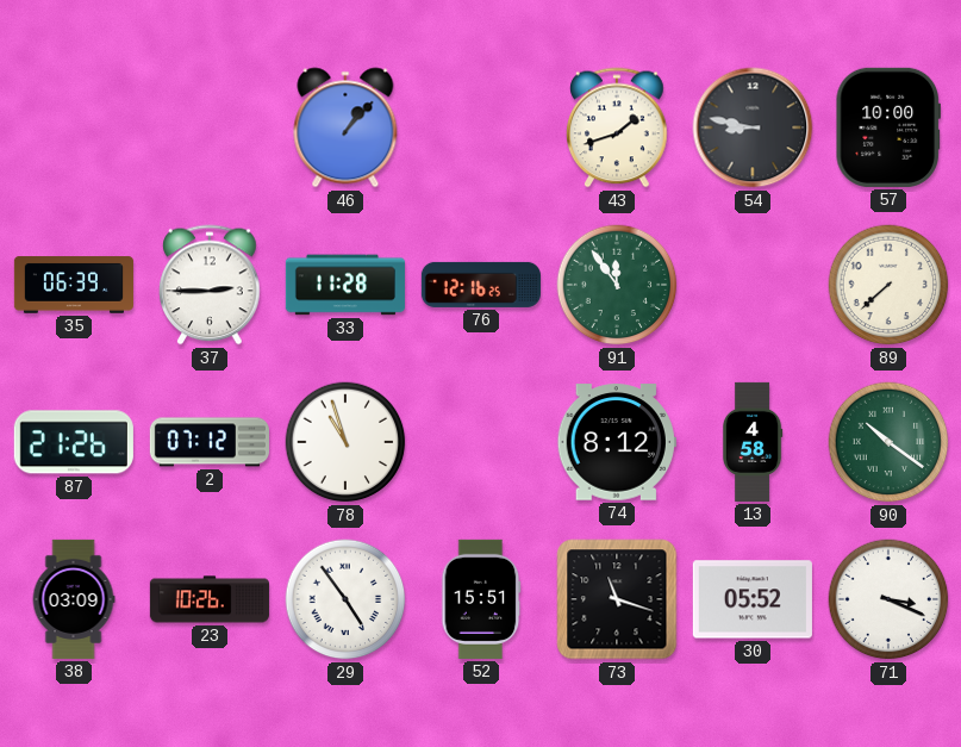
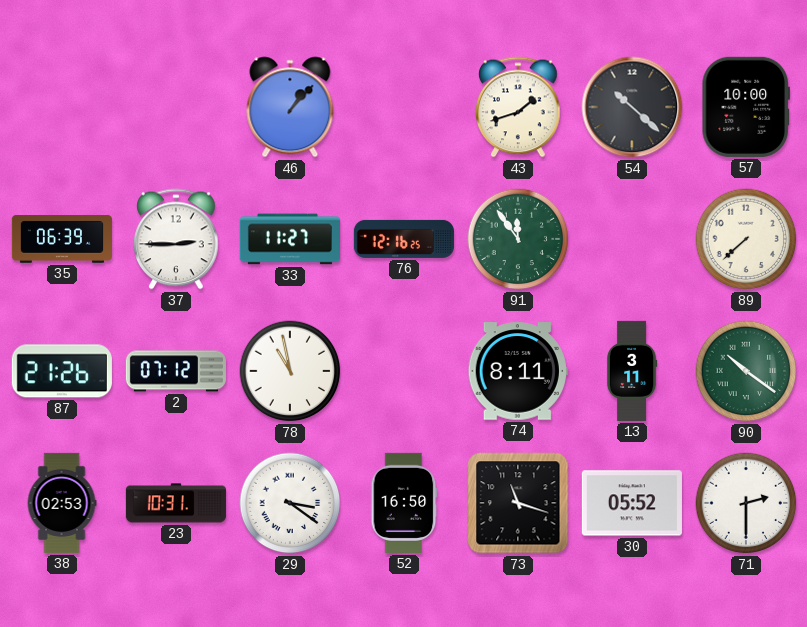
54: 8:47 -> 10:22
33: 11:28 -> 11:27
78: 10:57 -> 10:58
74: 8:12 -> 8:11
13: 4:58 -> 3:11
38: 03:09 -> 02:53
23: 10:26 -> 10:31
29: 4:54 -> 3:21
52: 15:51 -> 16:50
71: 3:19 -> 2:30
